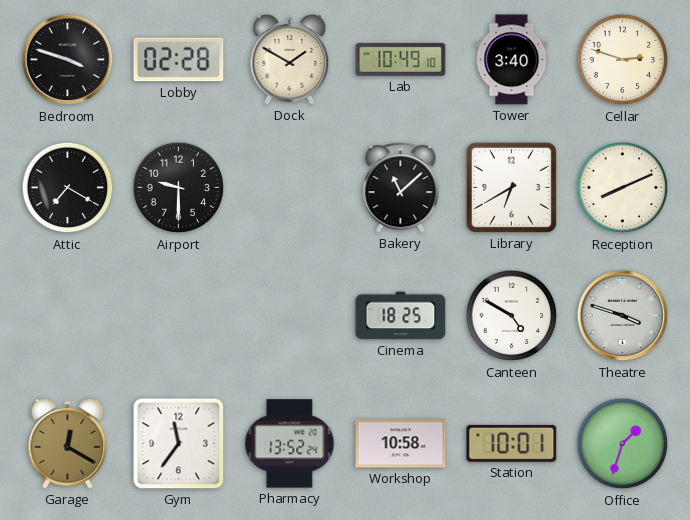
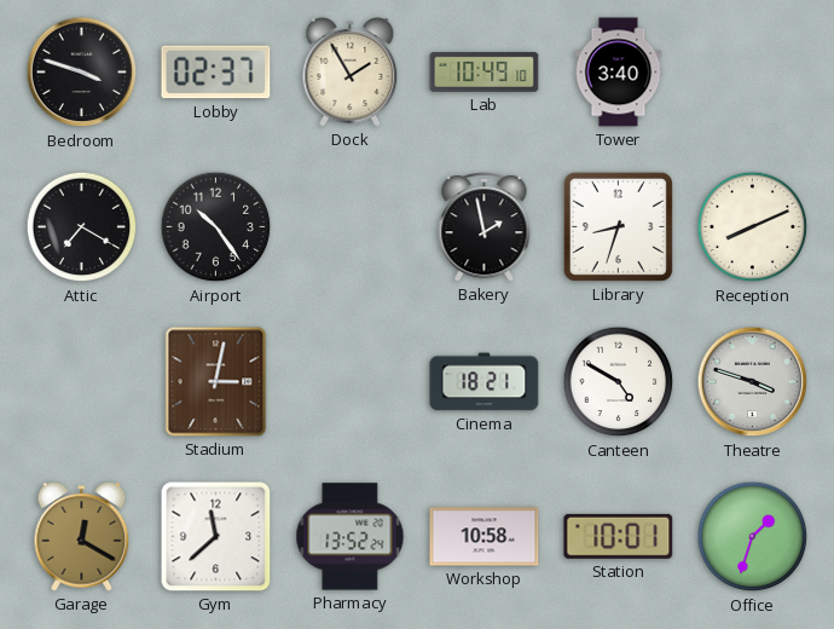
Lobby: 02:28 -> 02:37
Dock: 1:50 -> 1:55
Cellar: 2:48 -> none
Airport: 9:30 -> 10:24
Bakery: 11:08 -> 1:58
Library: 6:40 -> 8:33
Stadium: none -> 3:02
Cinema: 18:25 -> 18:21
Gym: 11:36 -> 11:38
